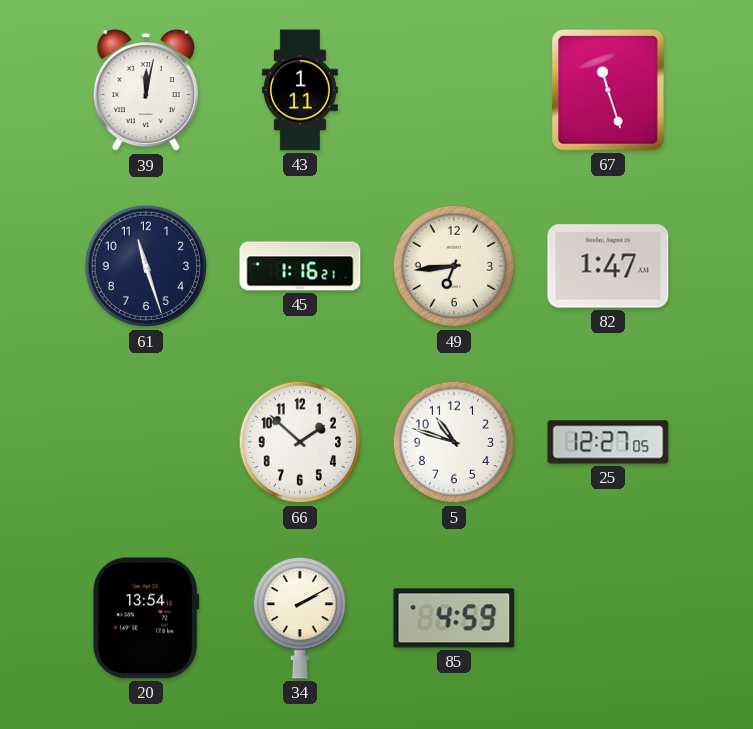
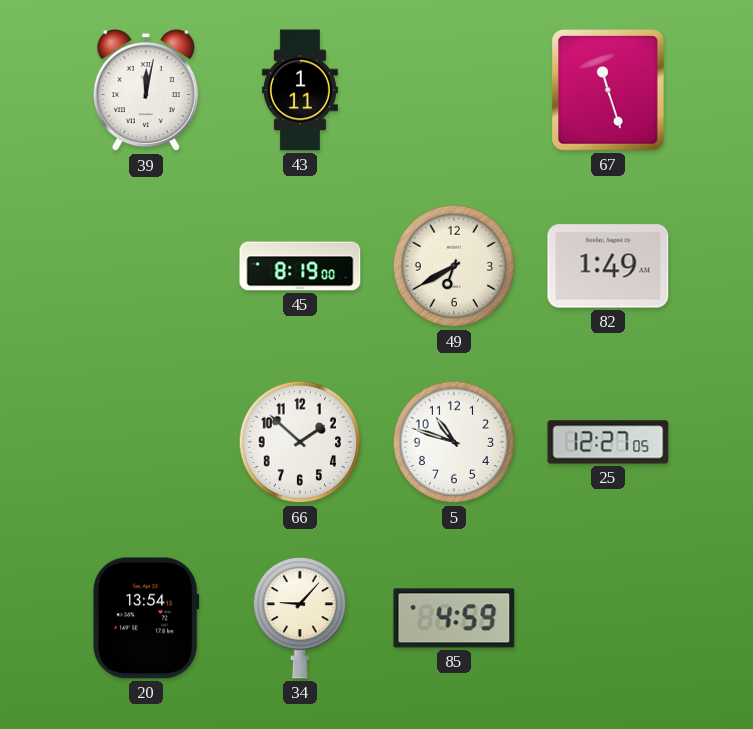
61: 11:27 -> none
45: 1:16 -> 8:19
49: 6:44 -> 6:40
82: 1:47 -> 1:49
34: 2:10 -> 9:07
